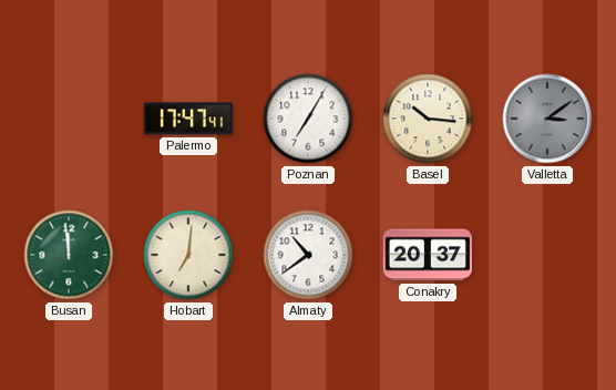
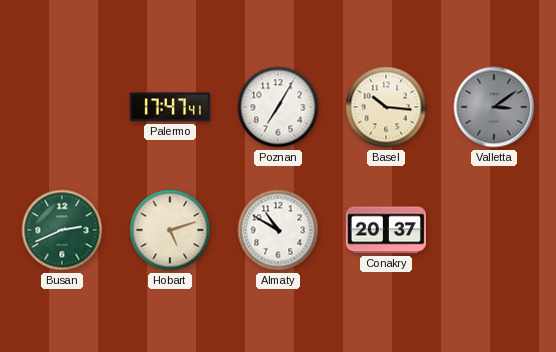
Busan: 11:59 -> 2:41
Hobart: 7:01 -> 5:12
Almaty: 10:39 -> 10:50
